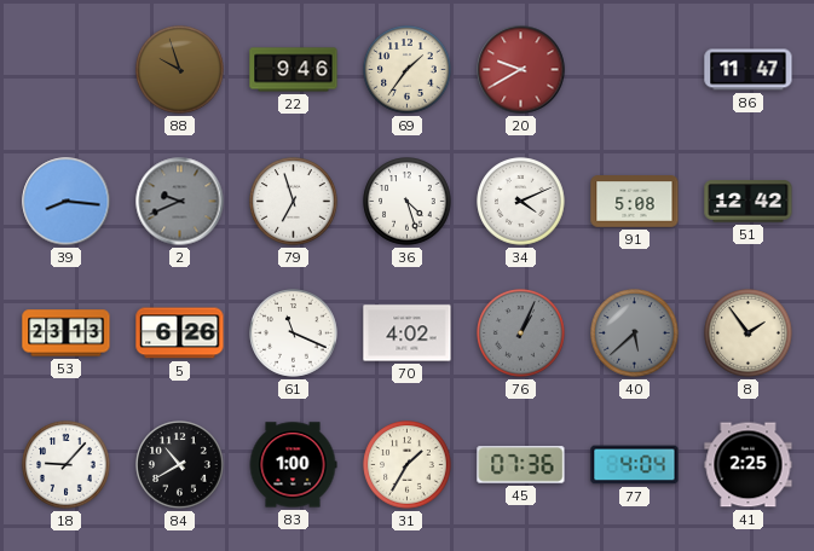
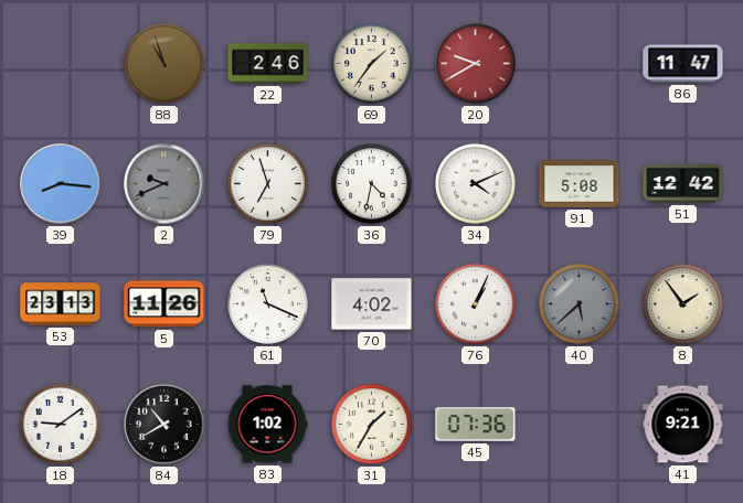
88: 9:57 -> 10:57
22: 9:46 -> 2:46
36: 4:27 -> 4:32
5: 6:26 -> 11:26
76 dial: grey -> white
18: 9:07 -> 9:09
83: 1:00 -> 1:02
77: 4:04 -> none
41: 2:25 -> 9:21
